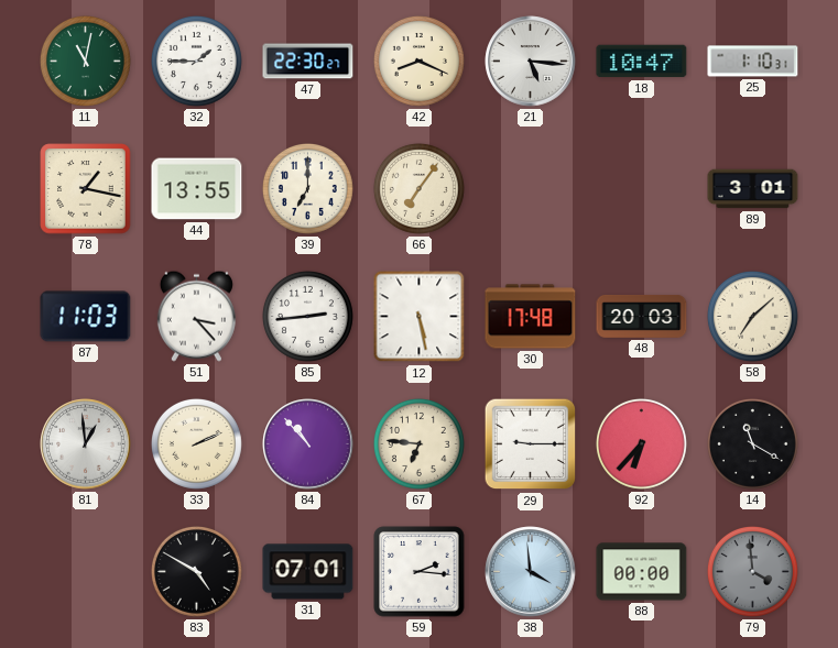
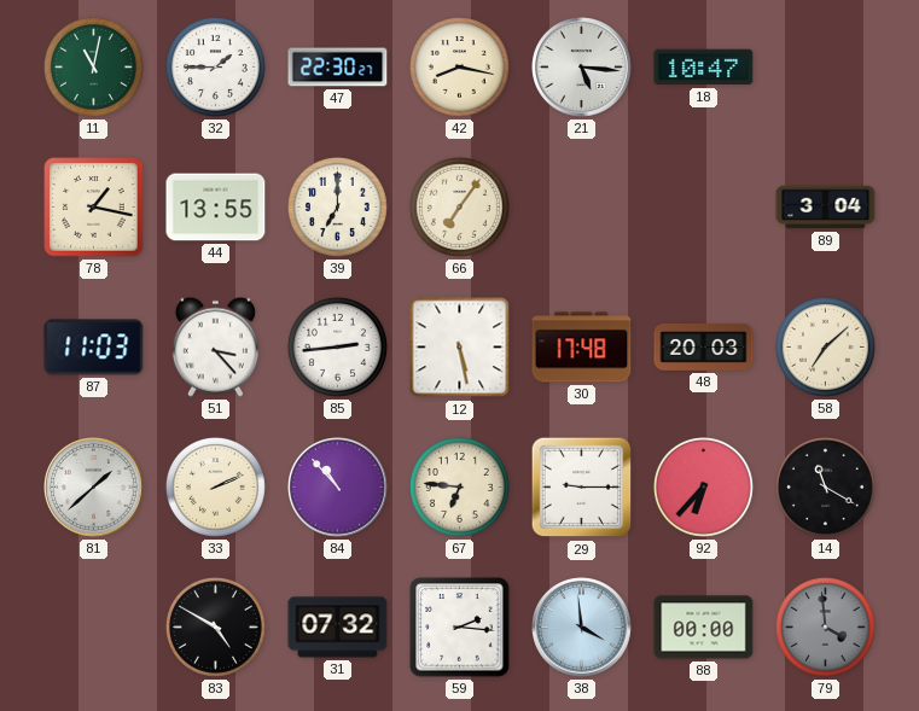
42: 8:19 -> 8:17
25: 1:10 -> none
89: 3:01 -> 3:04
81: 12:59 -> 1:38
31: 07:01 -> 07:32
